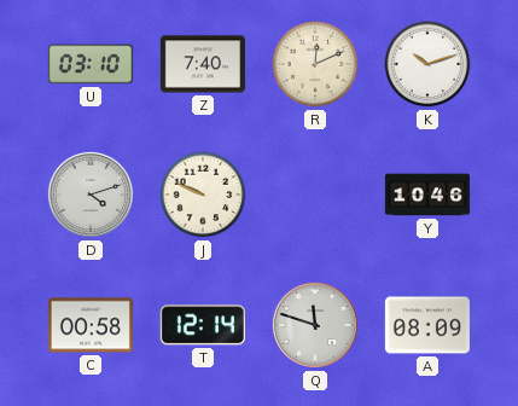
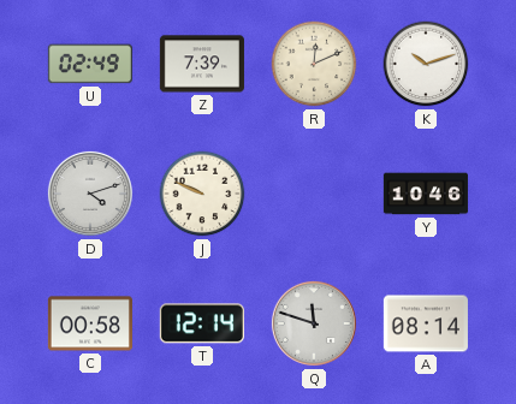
U: 03:10 -> 02:49
Z: 7:40 -> 7:39
A: 08:09 -> 08:14
